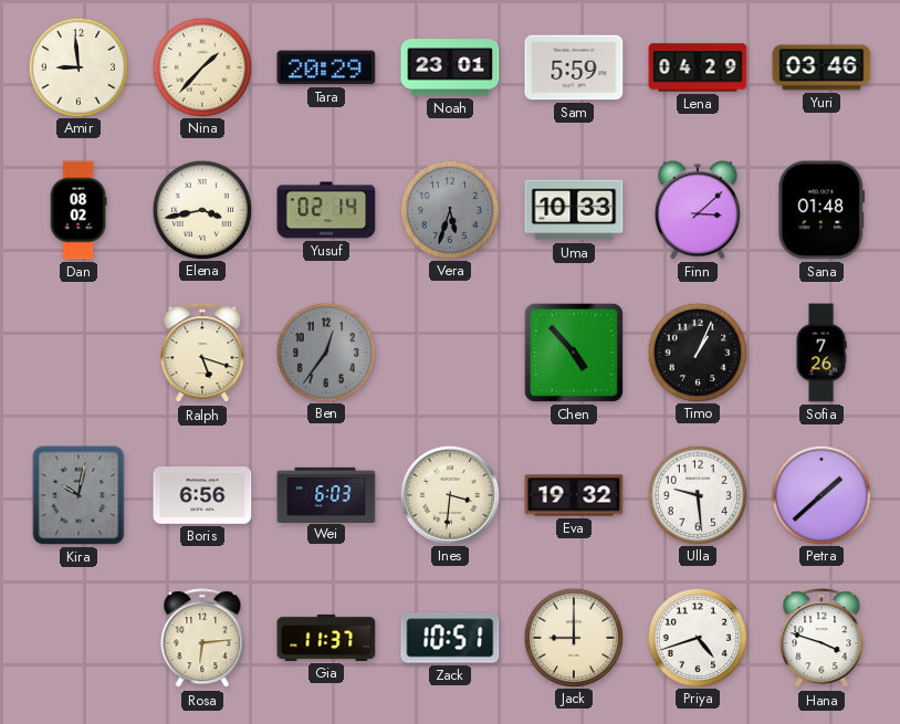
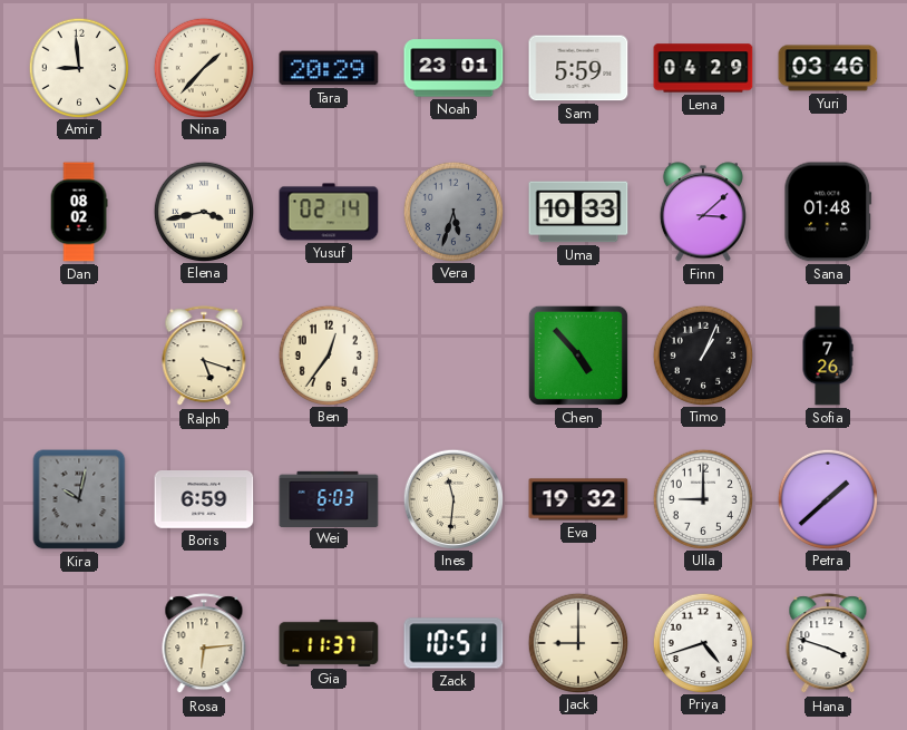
Ben dial: grey -> cream
Boris: 6:56 -> 6:59
Ines: 3:31 -> 11:31
Ulla: 9:29 -> 9:00
